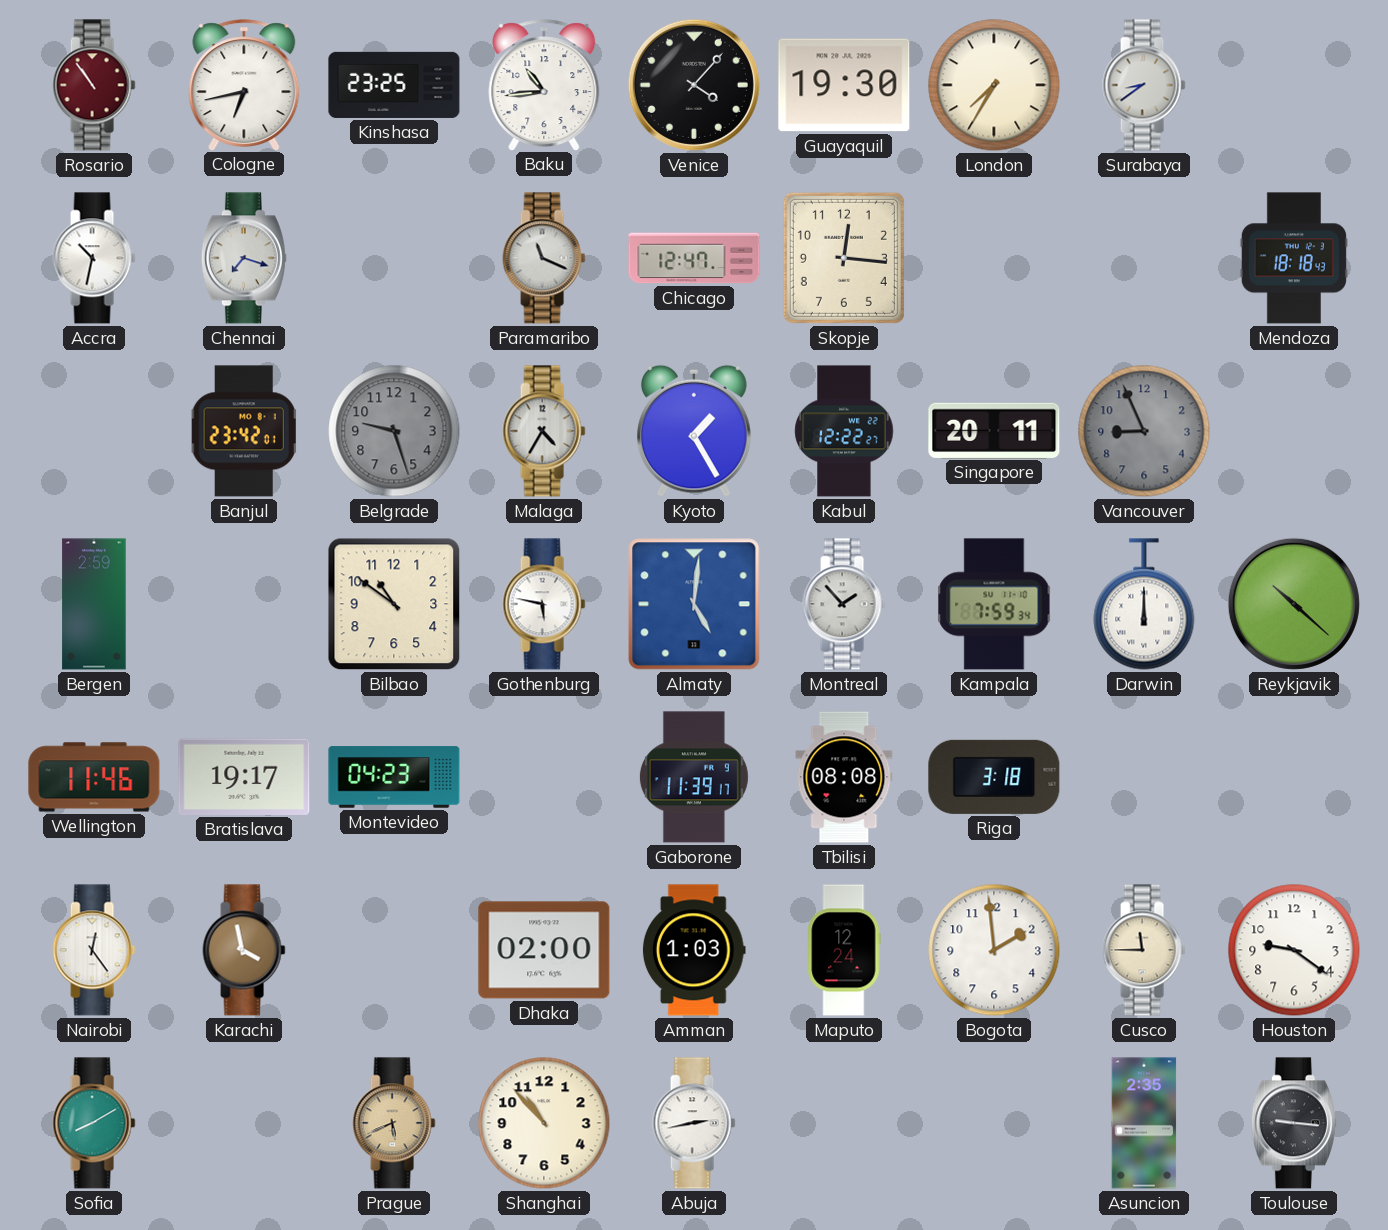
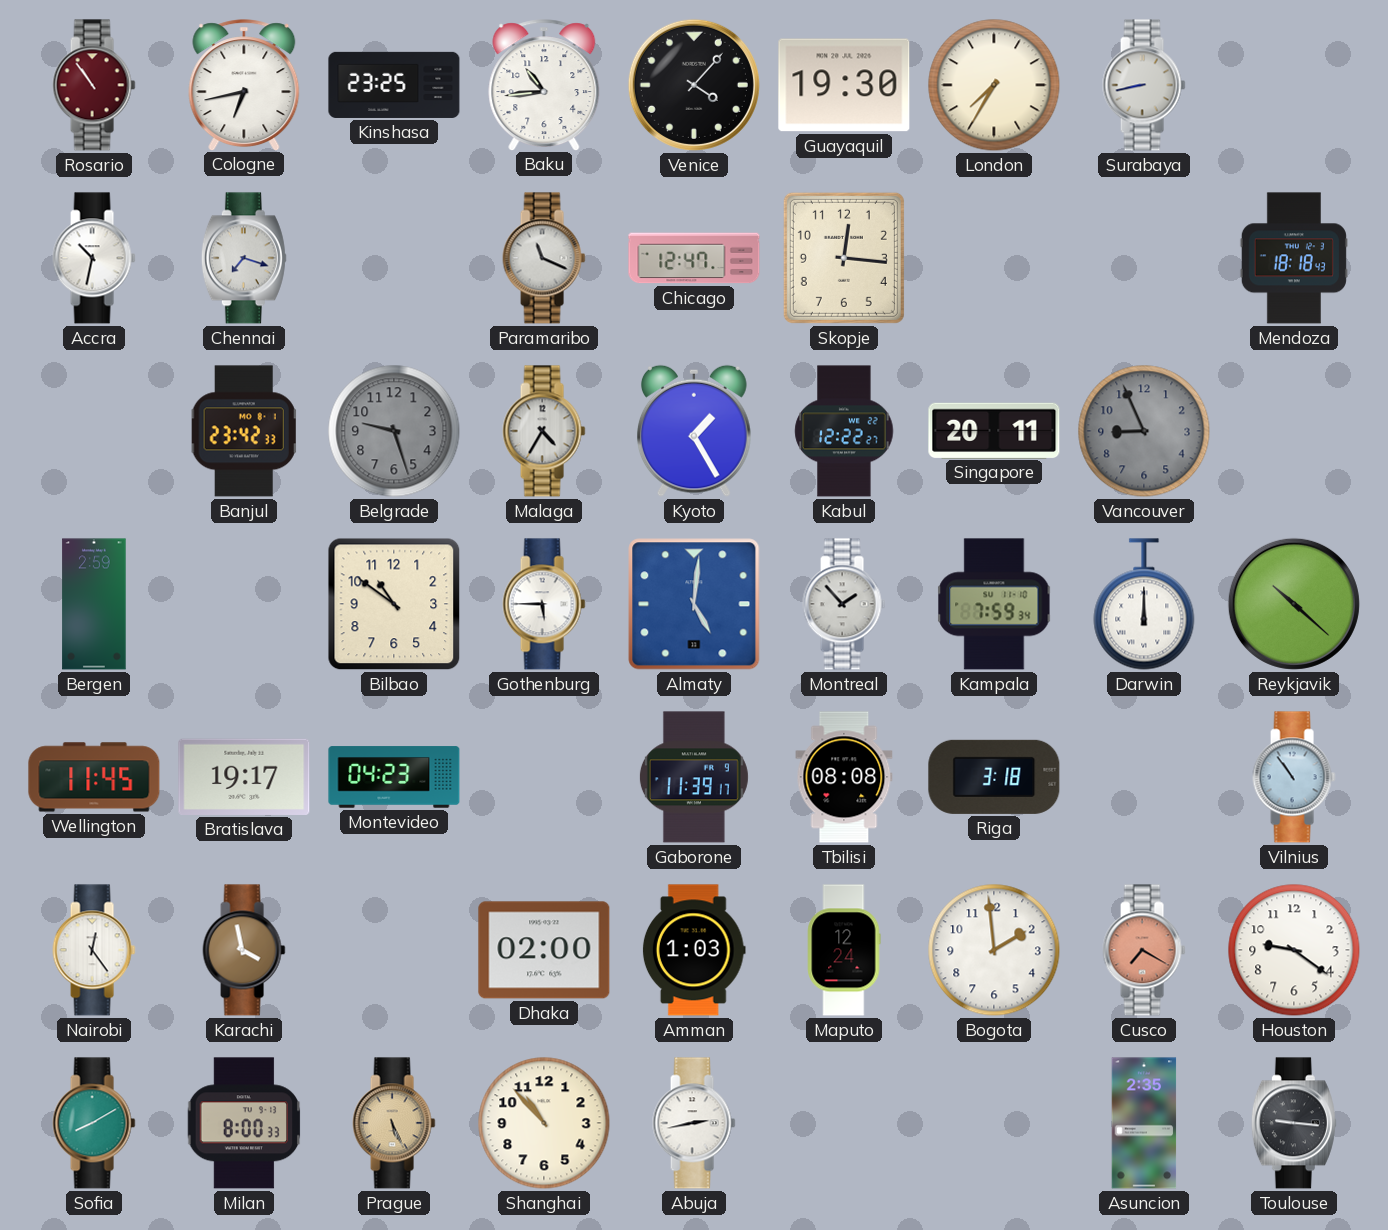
Surabaya: 8:39 -> 8:43
Banjul: 23:42:01 -> 23:42:33
Gothenburg: 5:47 -> 5:45
Wellington: 11:46 -> 11:45
Vilnius: none -> 10:54
Cusco: 11:45 -> 7:20
Cusco dial: cream -> salmon
Milan: none -> 8:00
Prague: 5:41 -> 5:26
